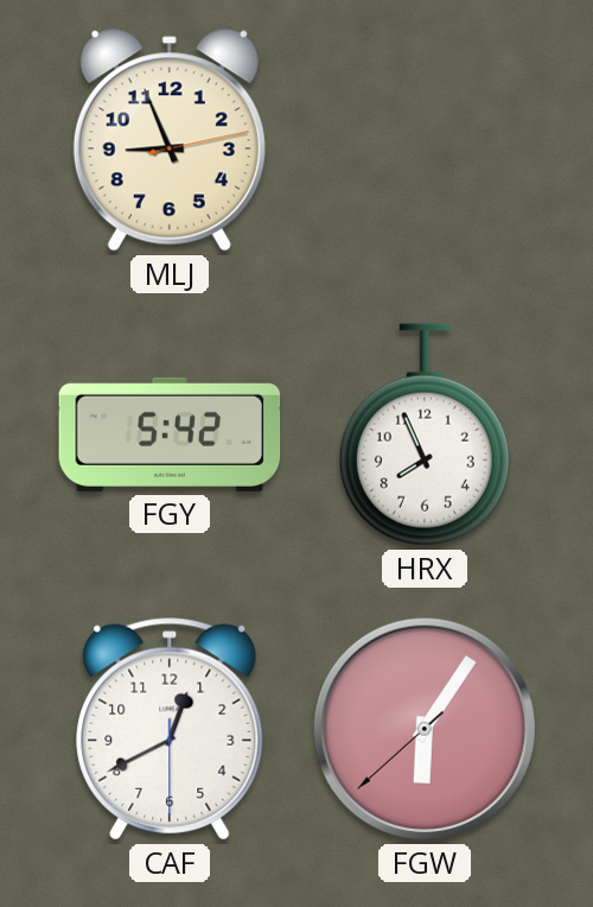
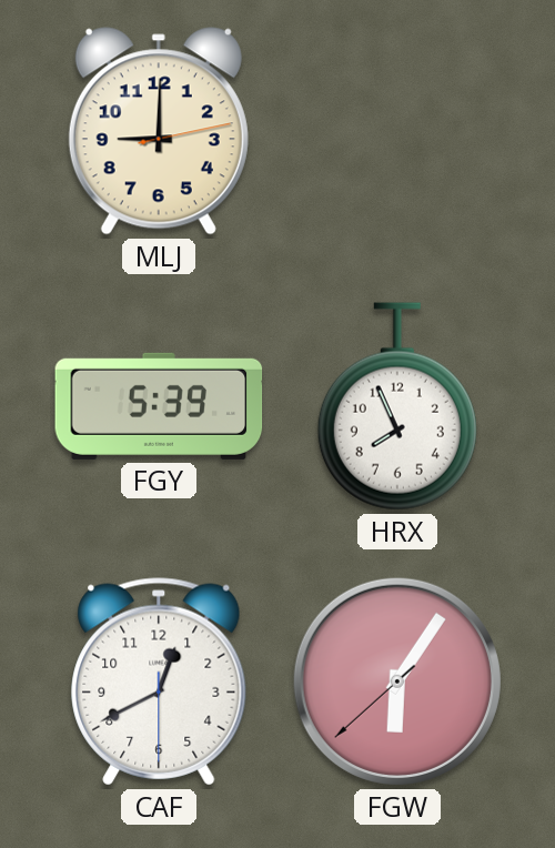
MLJ: 8:56 -> 9:00
FGY: 5:42 -> 5:39
